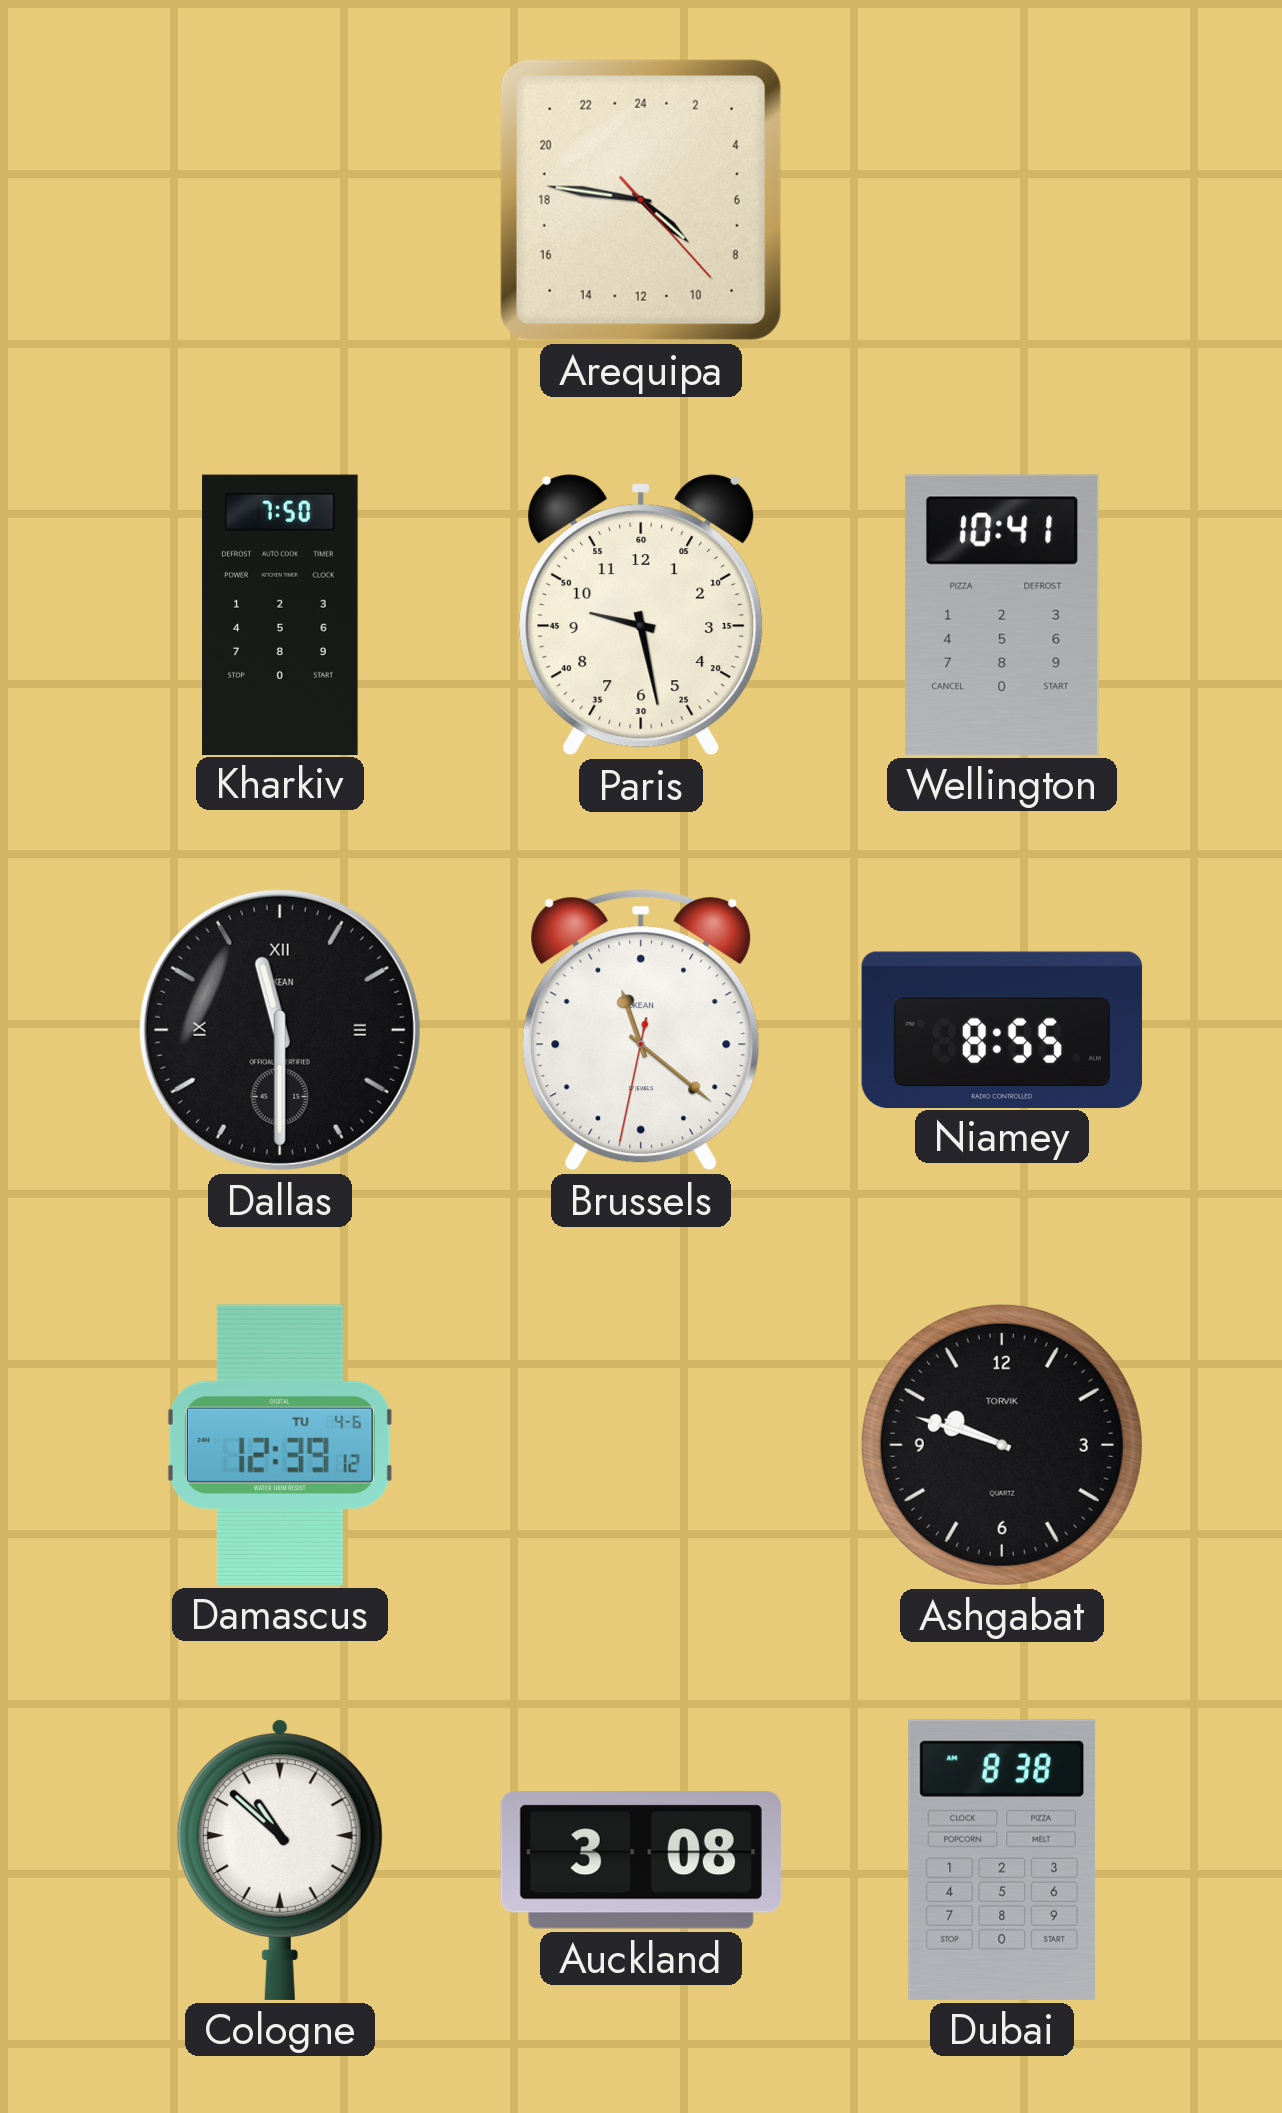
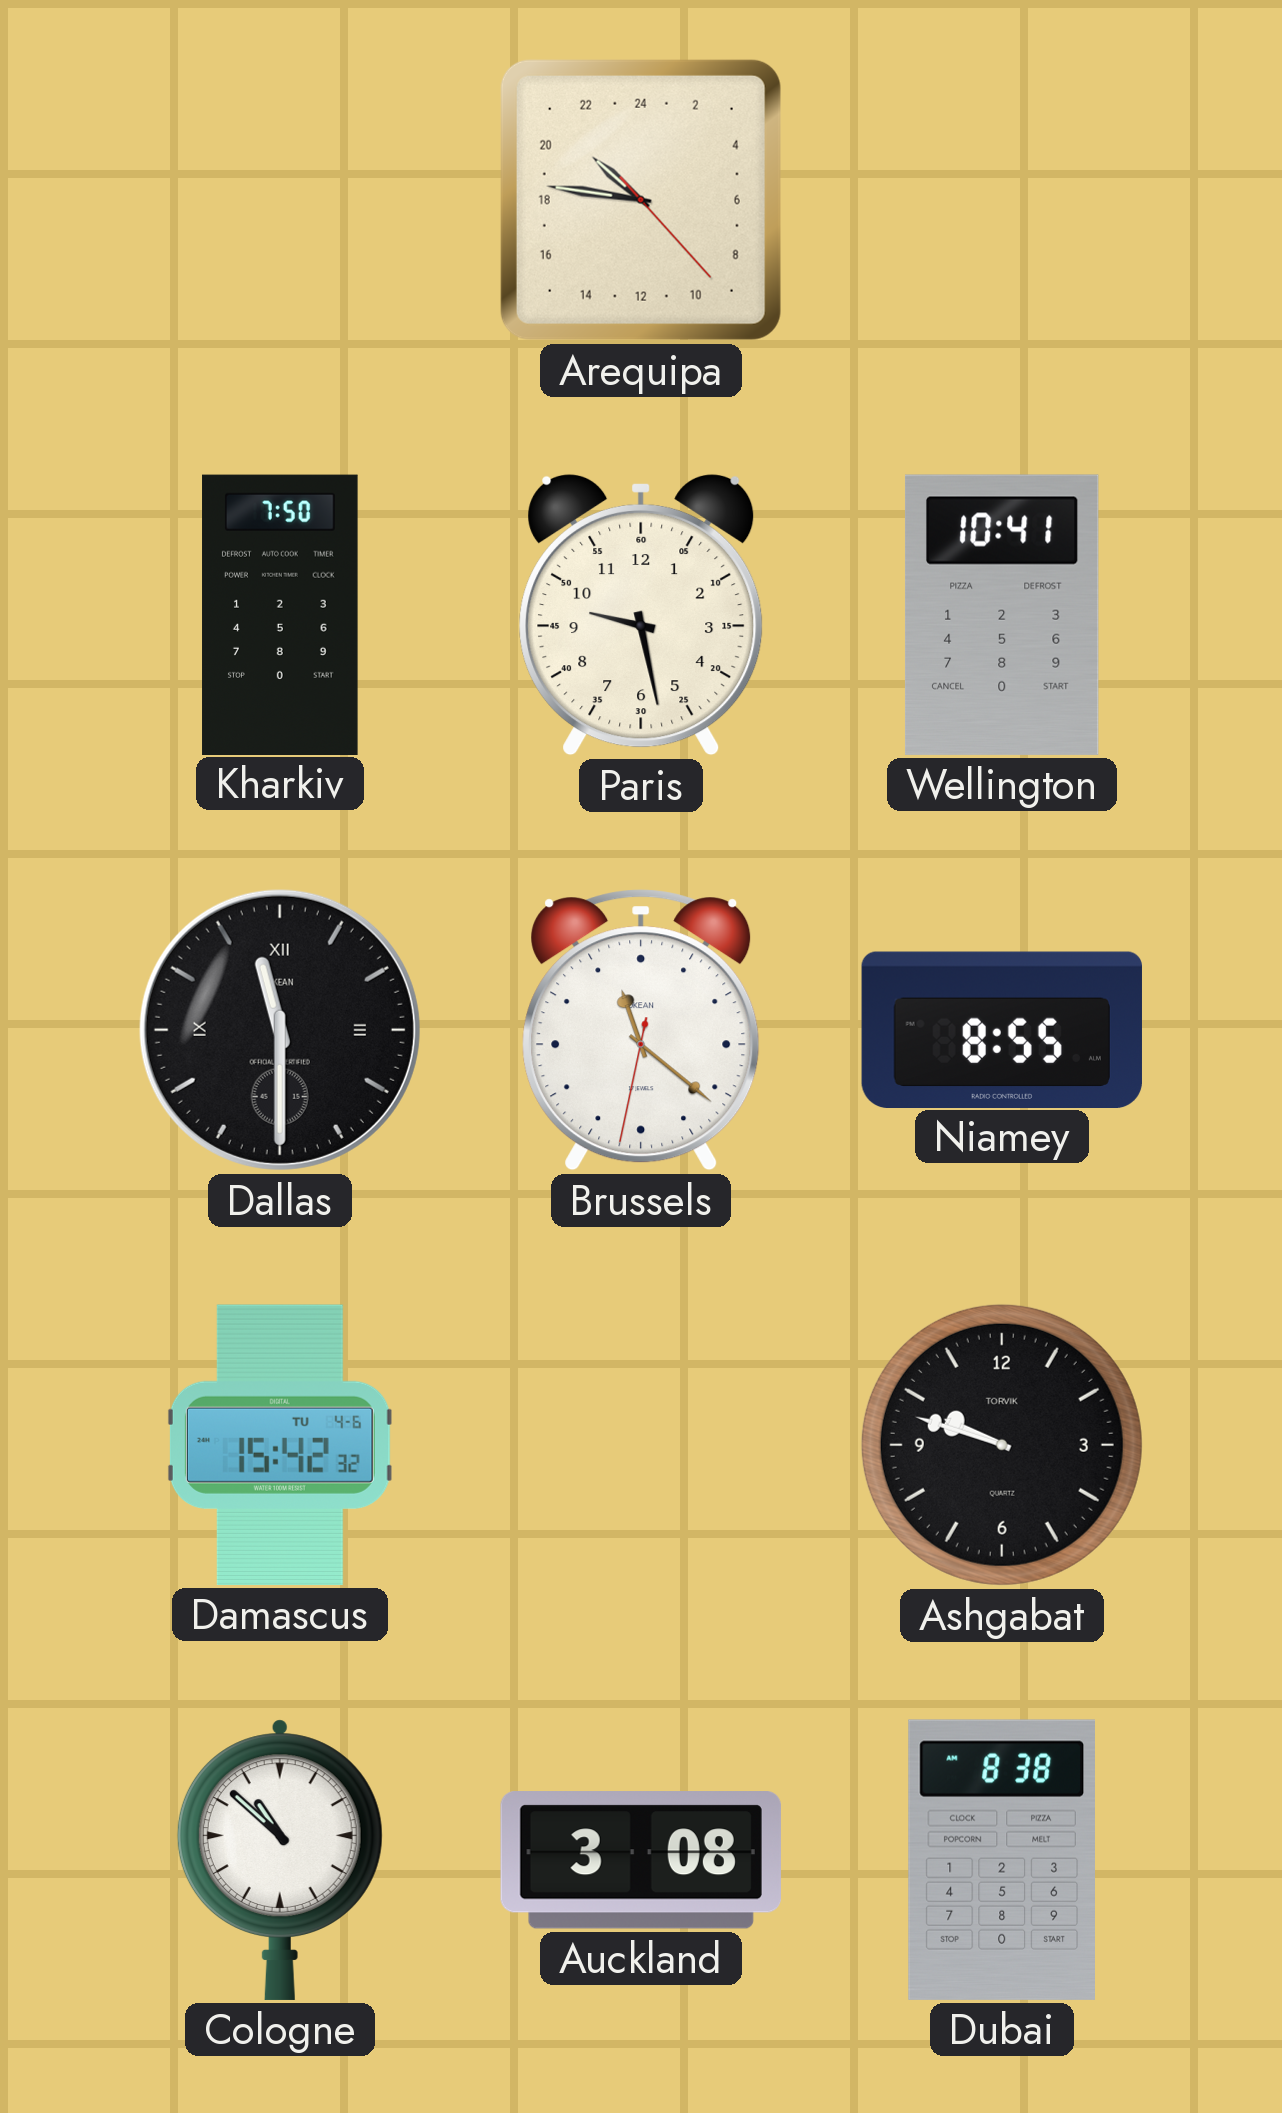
Arequipa: 8:46 -> 20:46
Damascus: 12:39 -> 15:42
